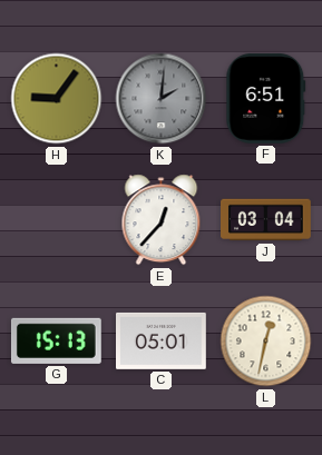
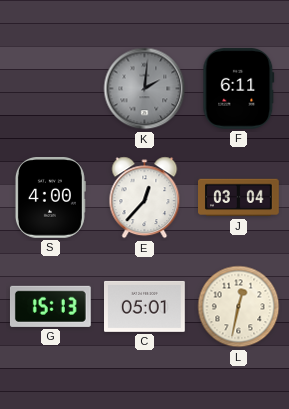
H: 9:06 -> none
F: 6:51 -> 6:11
S: none -> 4:00
